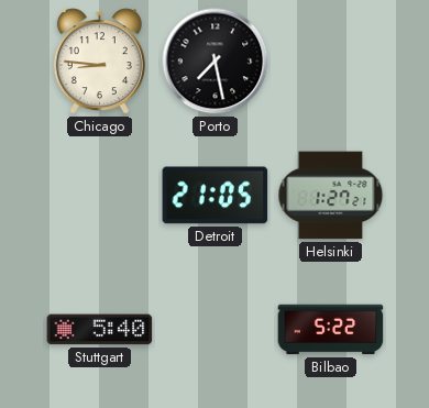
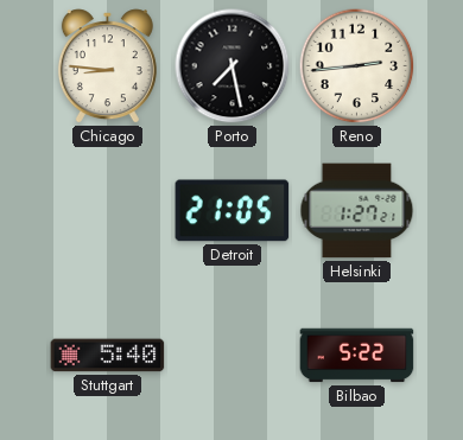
Reno: none -> 2:44
